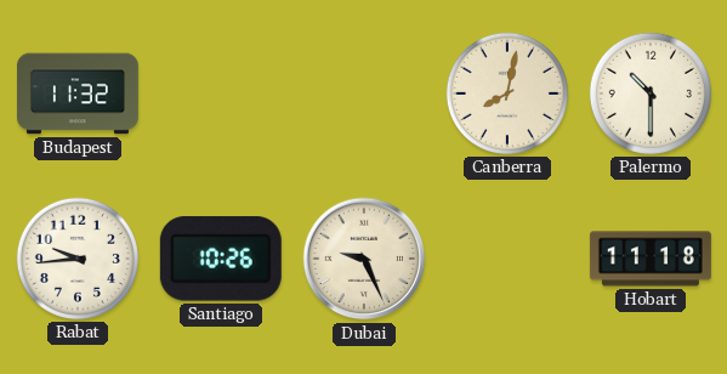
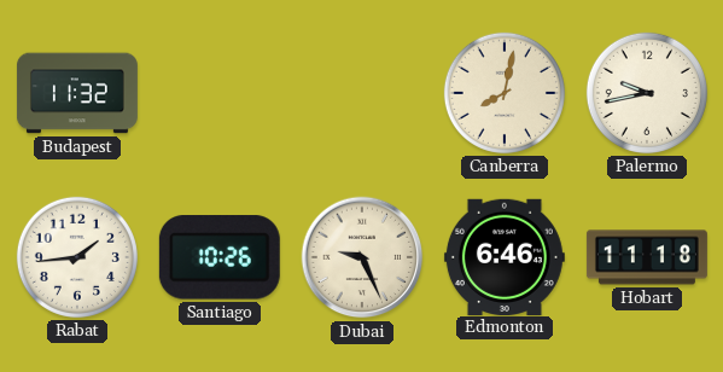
Palermo: 10:30 -> 9:43
Rabat: 9:44 -> 1:44
Edmonton: none -> 6:46
